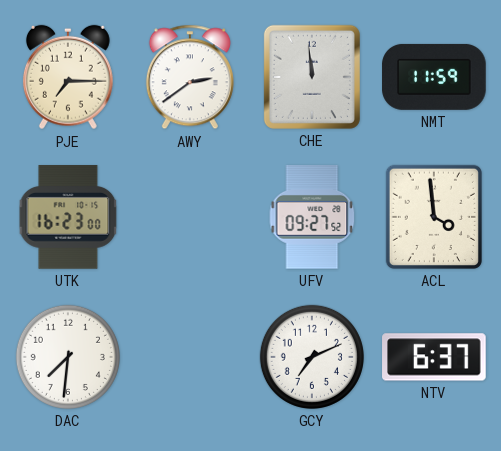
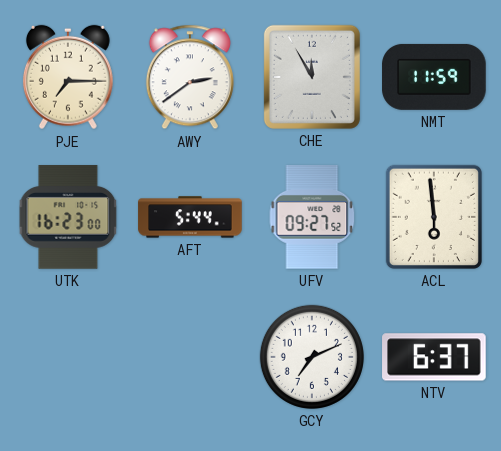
CHE: 11:59 -> 11:55
AFT: none -> 5:44
ACL: 3:59 -> 5:59
DAC: 7:31 -> none
